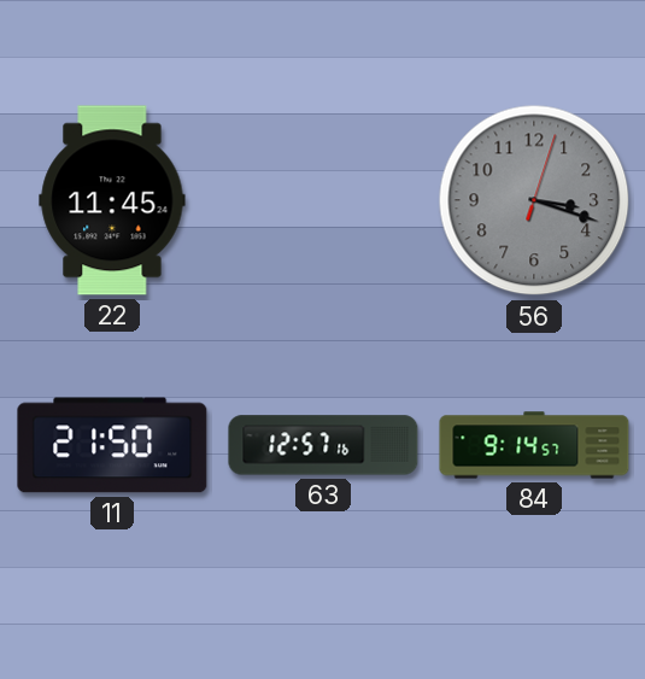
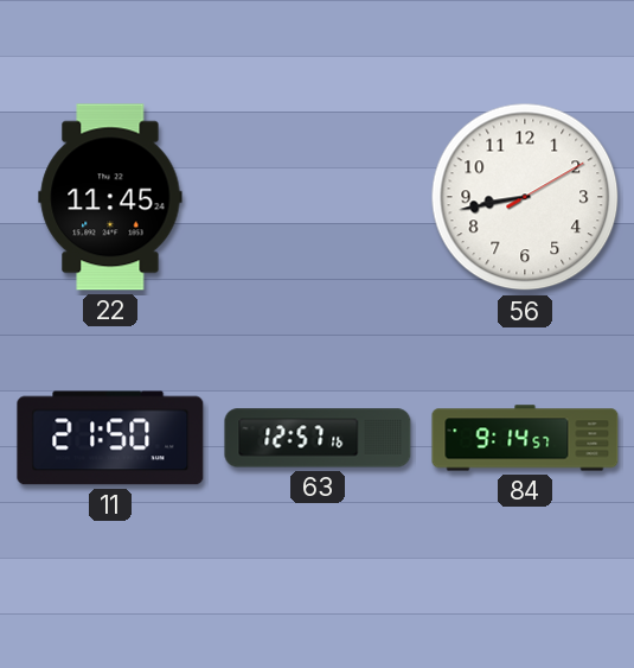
56: 3:18 -> 8:43
56 dial: grey -> white
